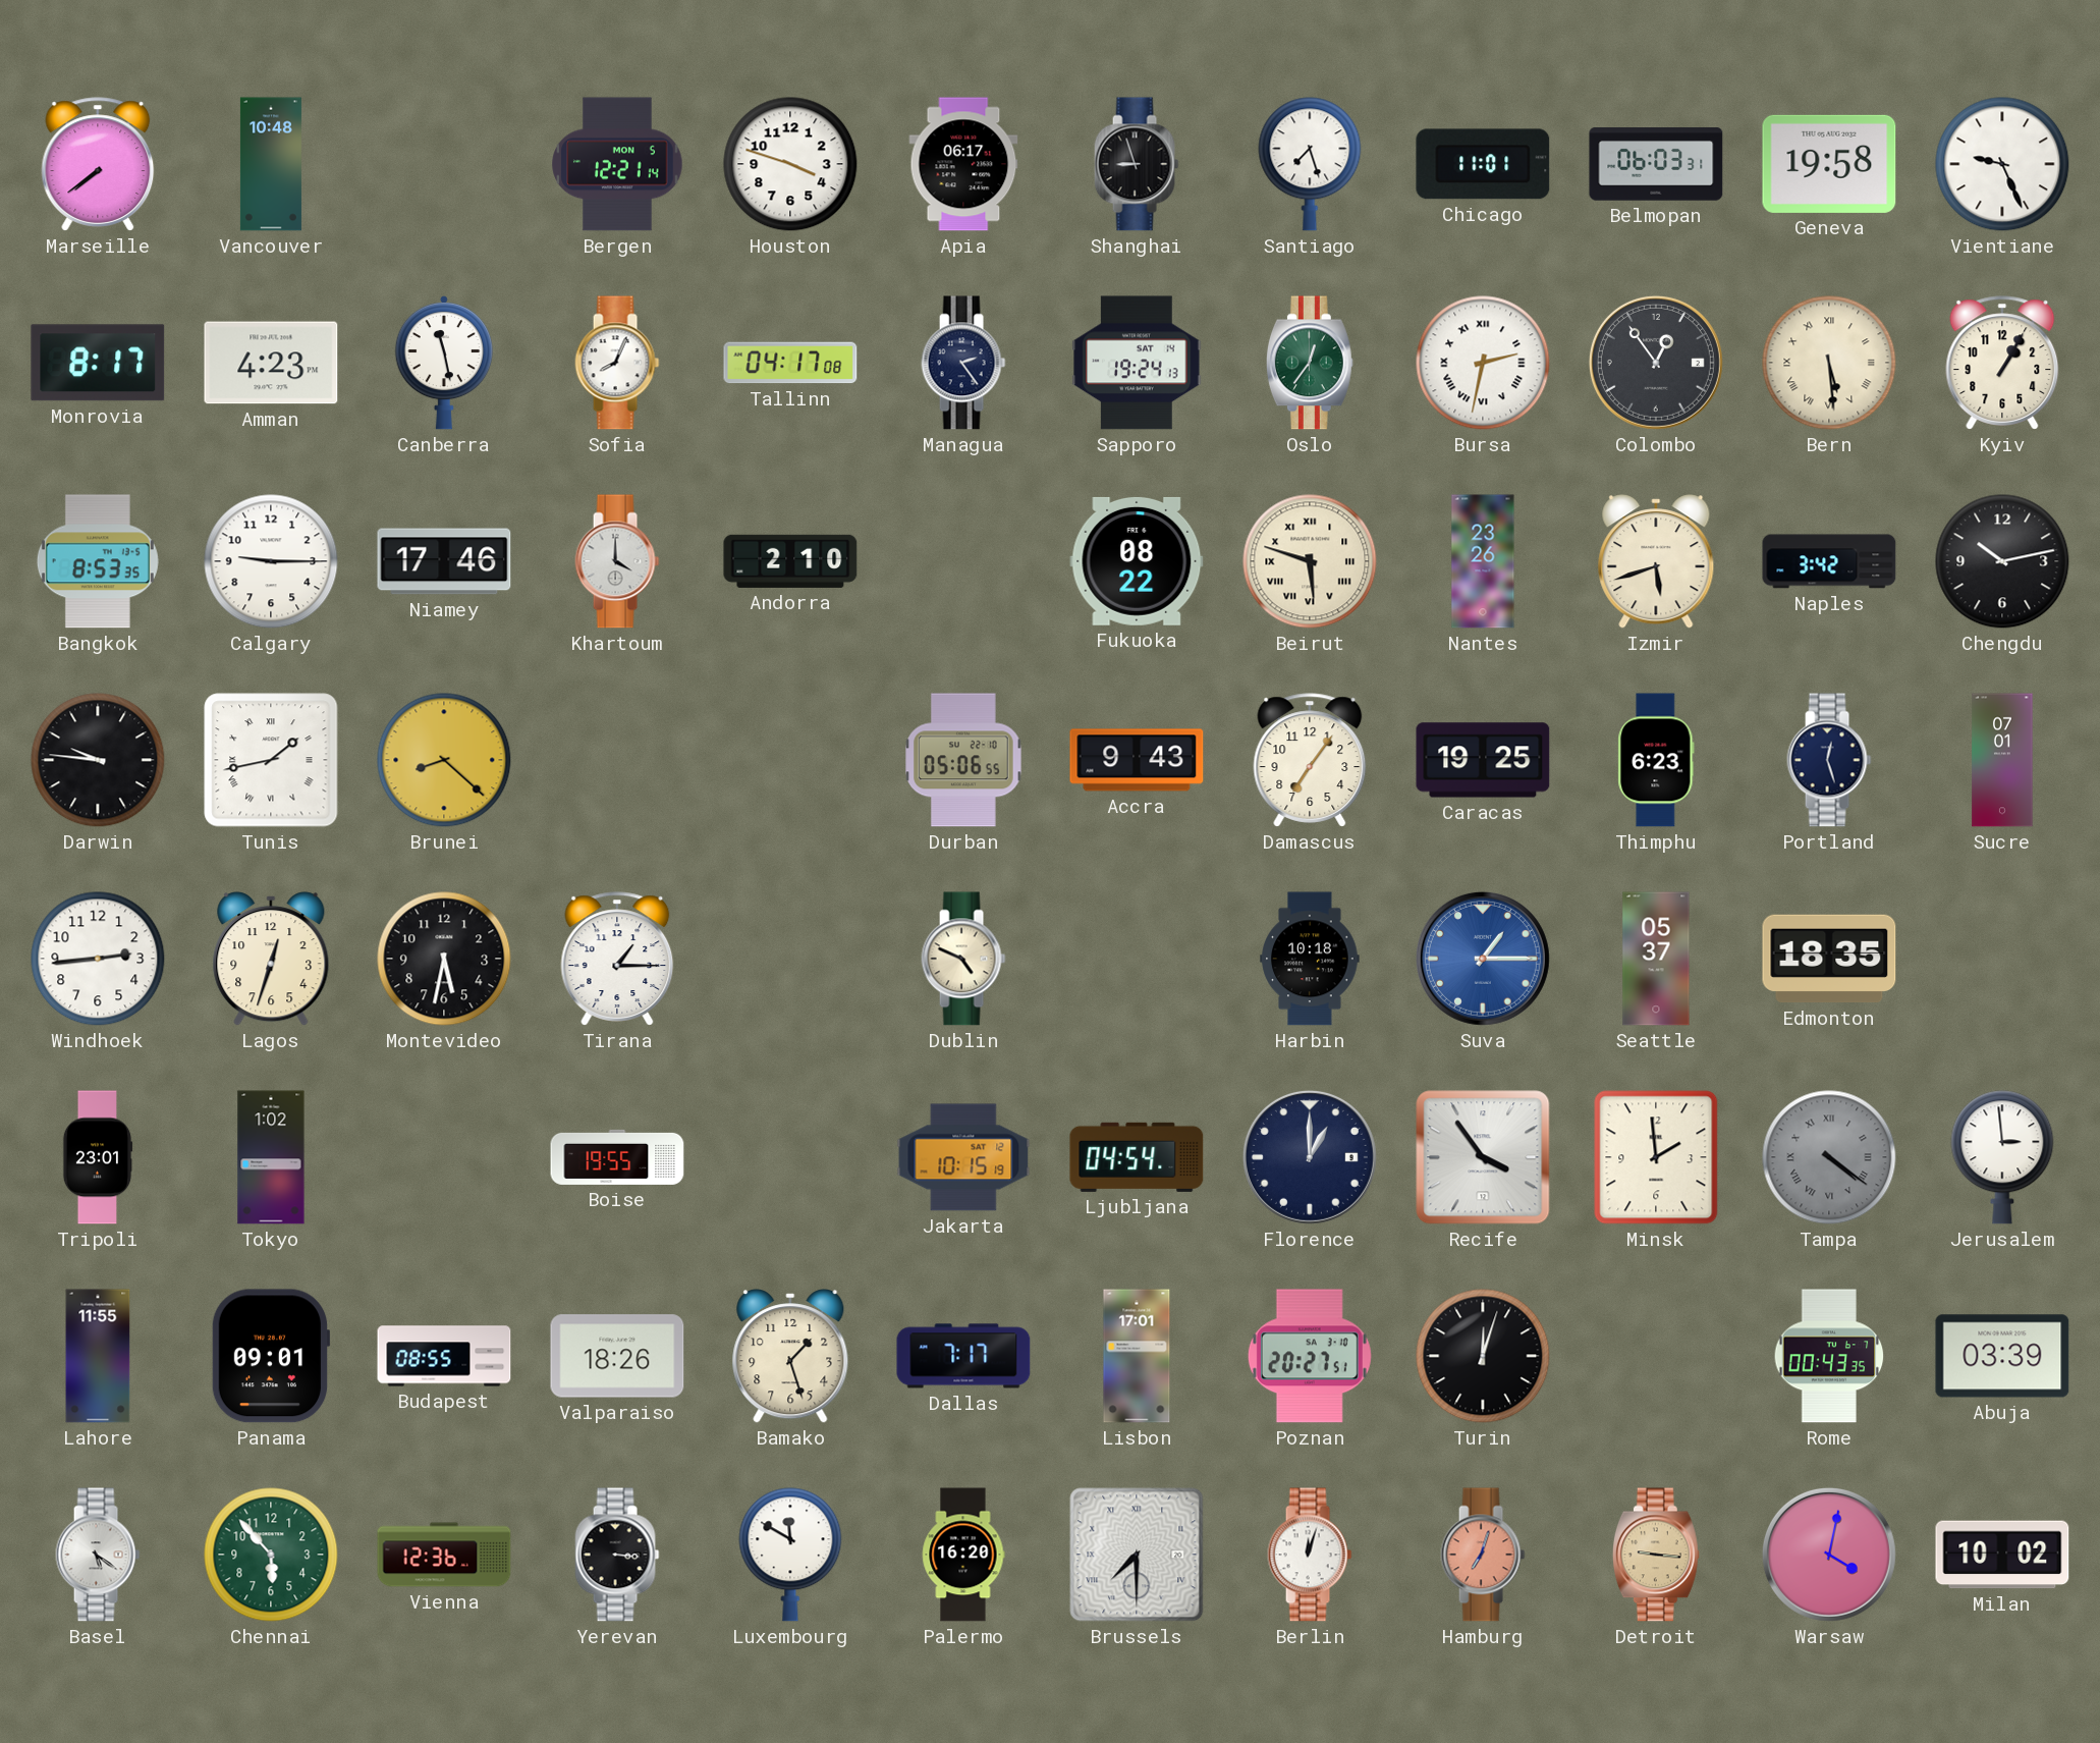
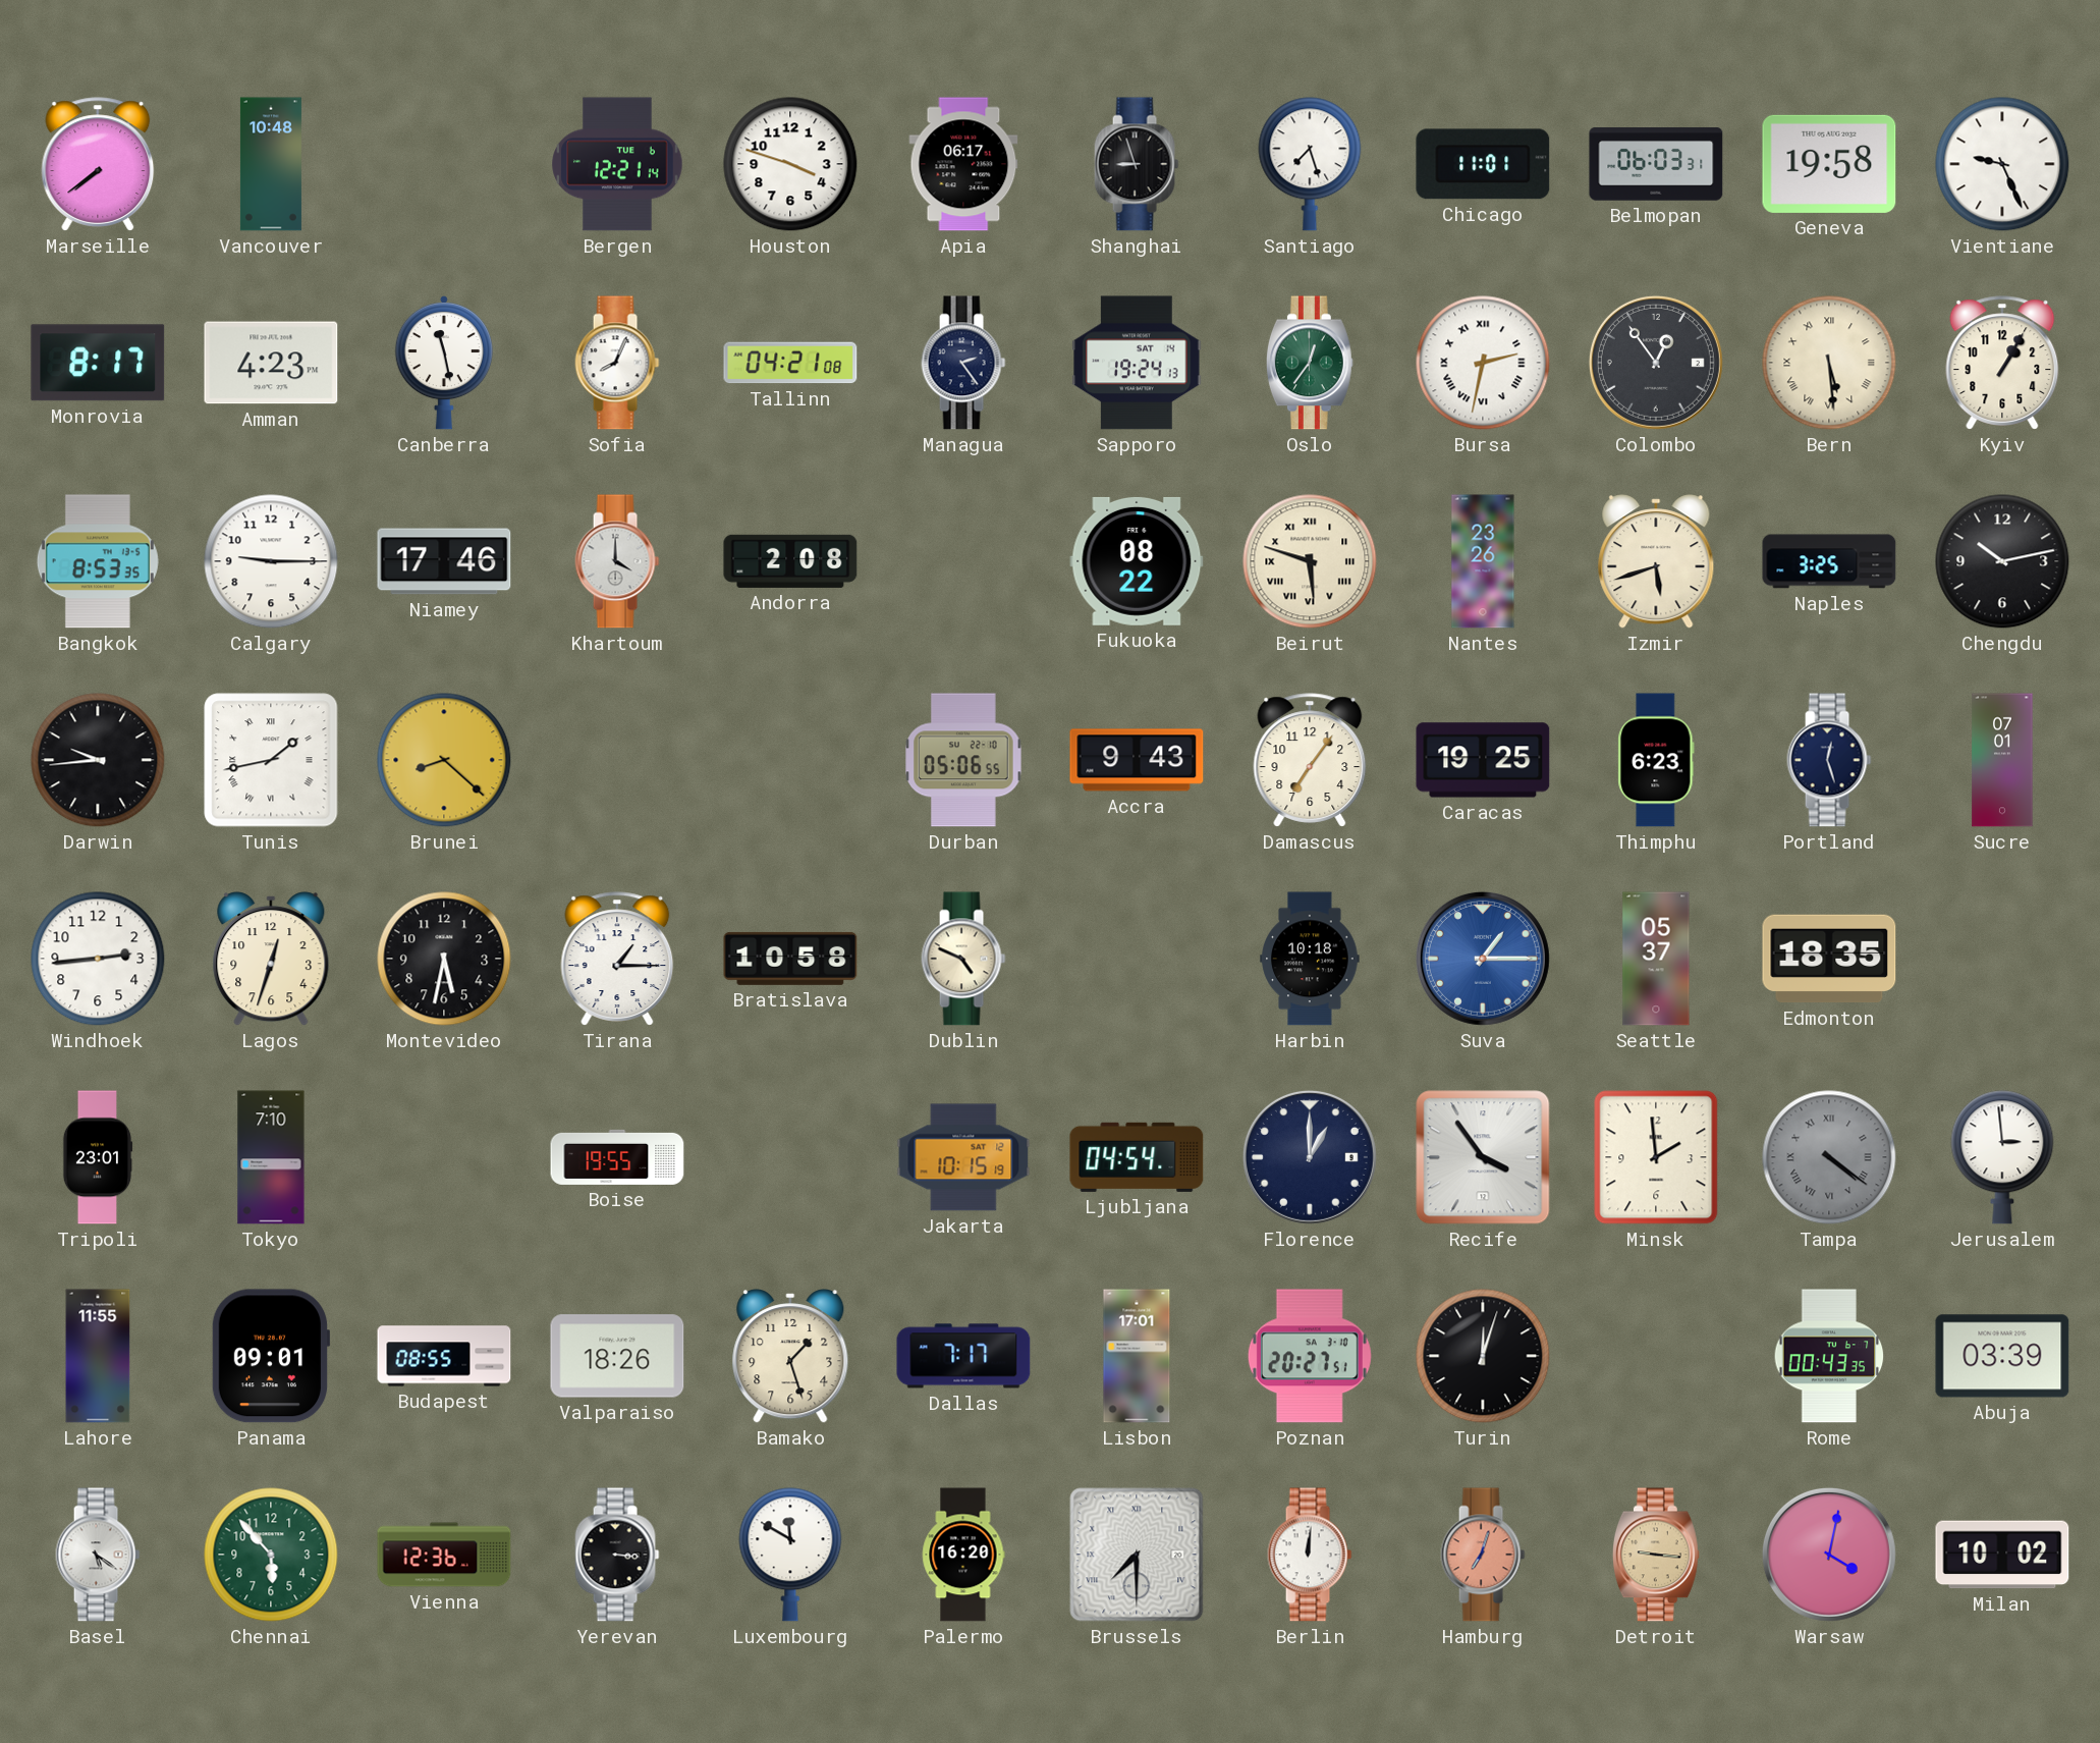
Bergen date: MON 5 -> TUE 6
Tallinn: 04:17 -> 04:21
Andorra: 2:10 -> 2:08
Naples: 3:42 -> 3:25
Darwin: 9:46 -> 9:44
Bratislava: none -> 10:58
Tokyo: 1:02 -> 7:10
Berlin: 12:03 -> 12:01
